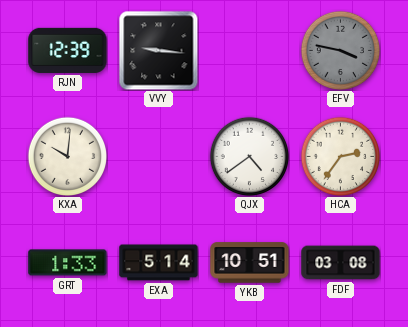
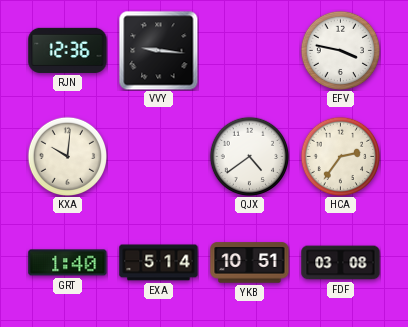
RJN: 12:39 -> 12:36
EFV dial: grey -> white
GRT: 1:33 -> 1:40
